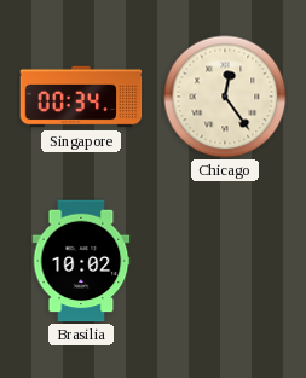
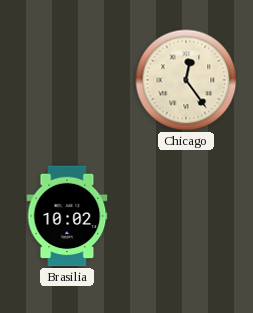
Singapore: 00:34 -> none
